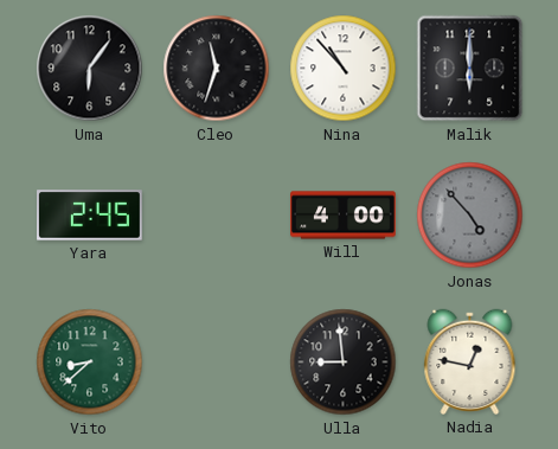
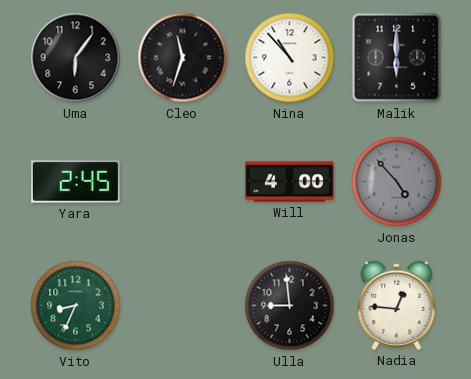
Vito: 8:38 -> 8:34
Nadia: 12:47 -> 12:46
